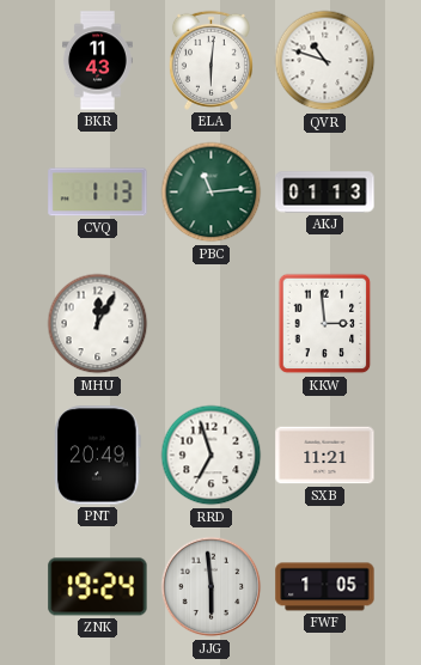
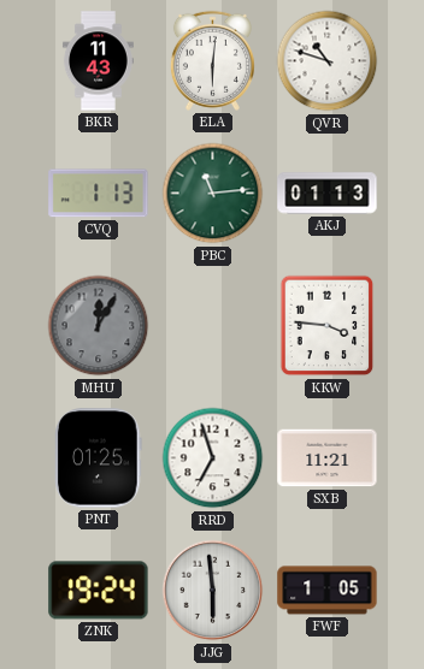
MHU dial: white -> grey
KKW: 2:59 -> 3:46
PNT: 20:49 -> 01:25
